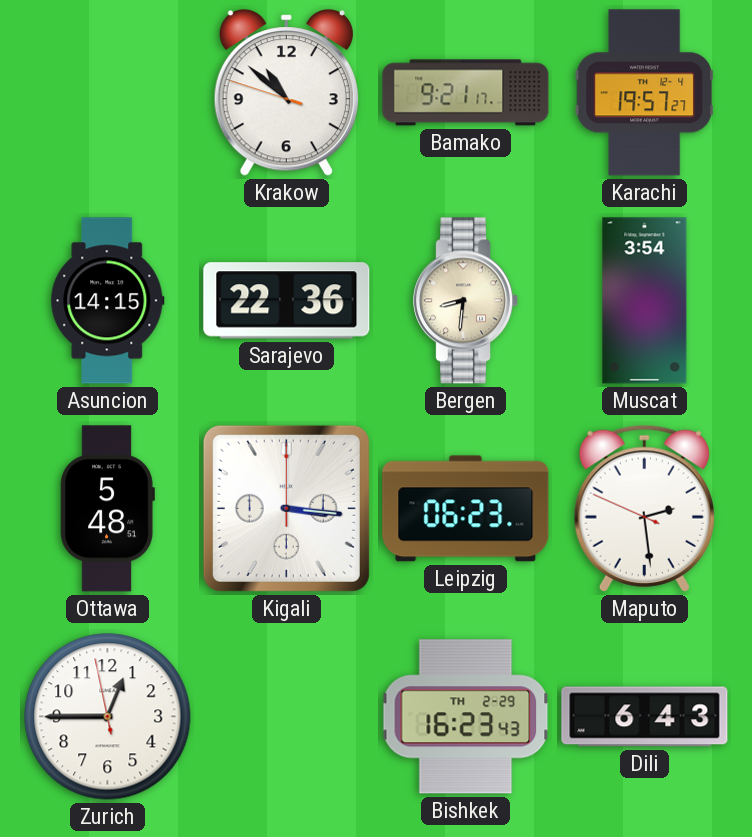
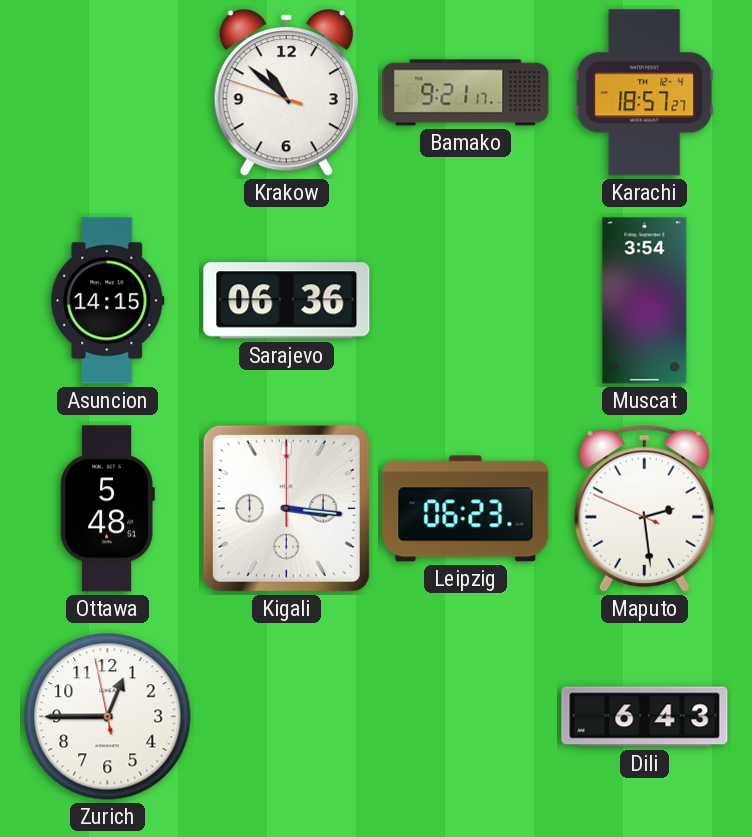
Karachi: 19:57 -> 18:57
Sarajevo: 22:36 -> 06:36
Bergen: 8:31 -> none
Bishkek: 16:23 -> none
